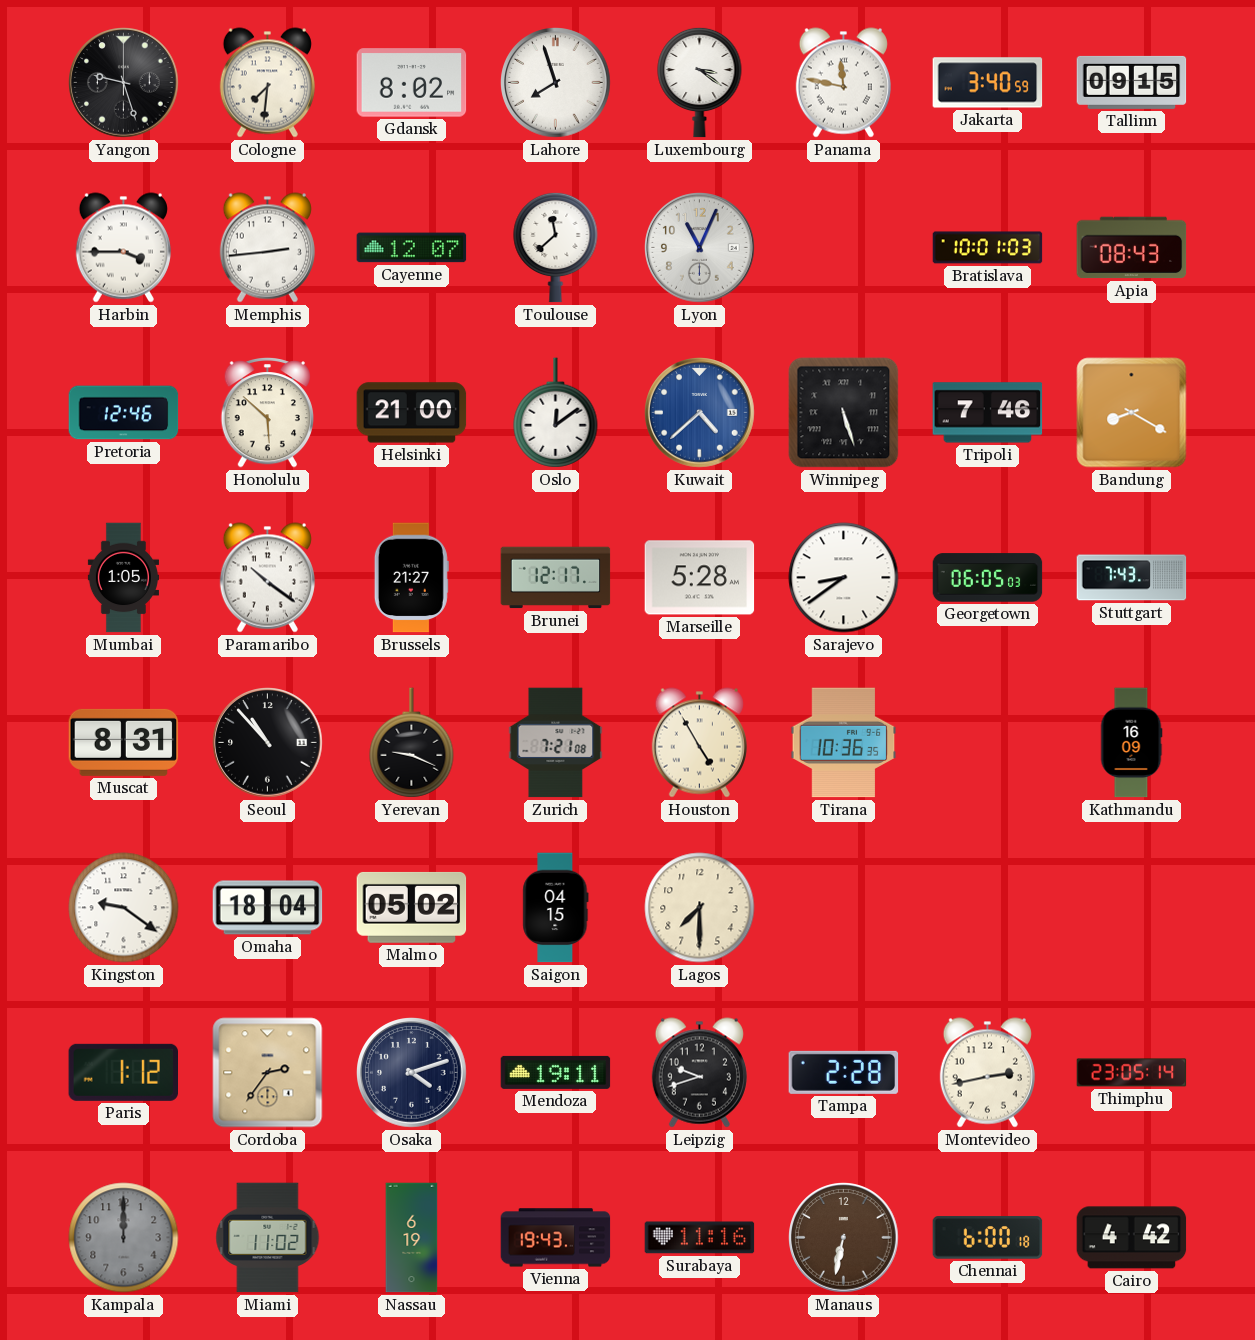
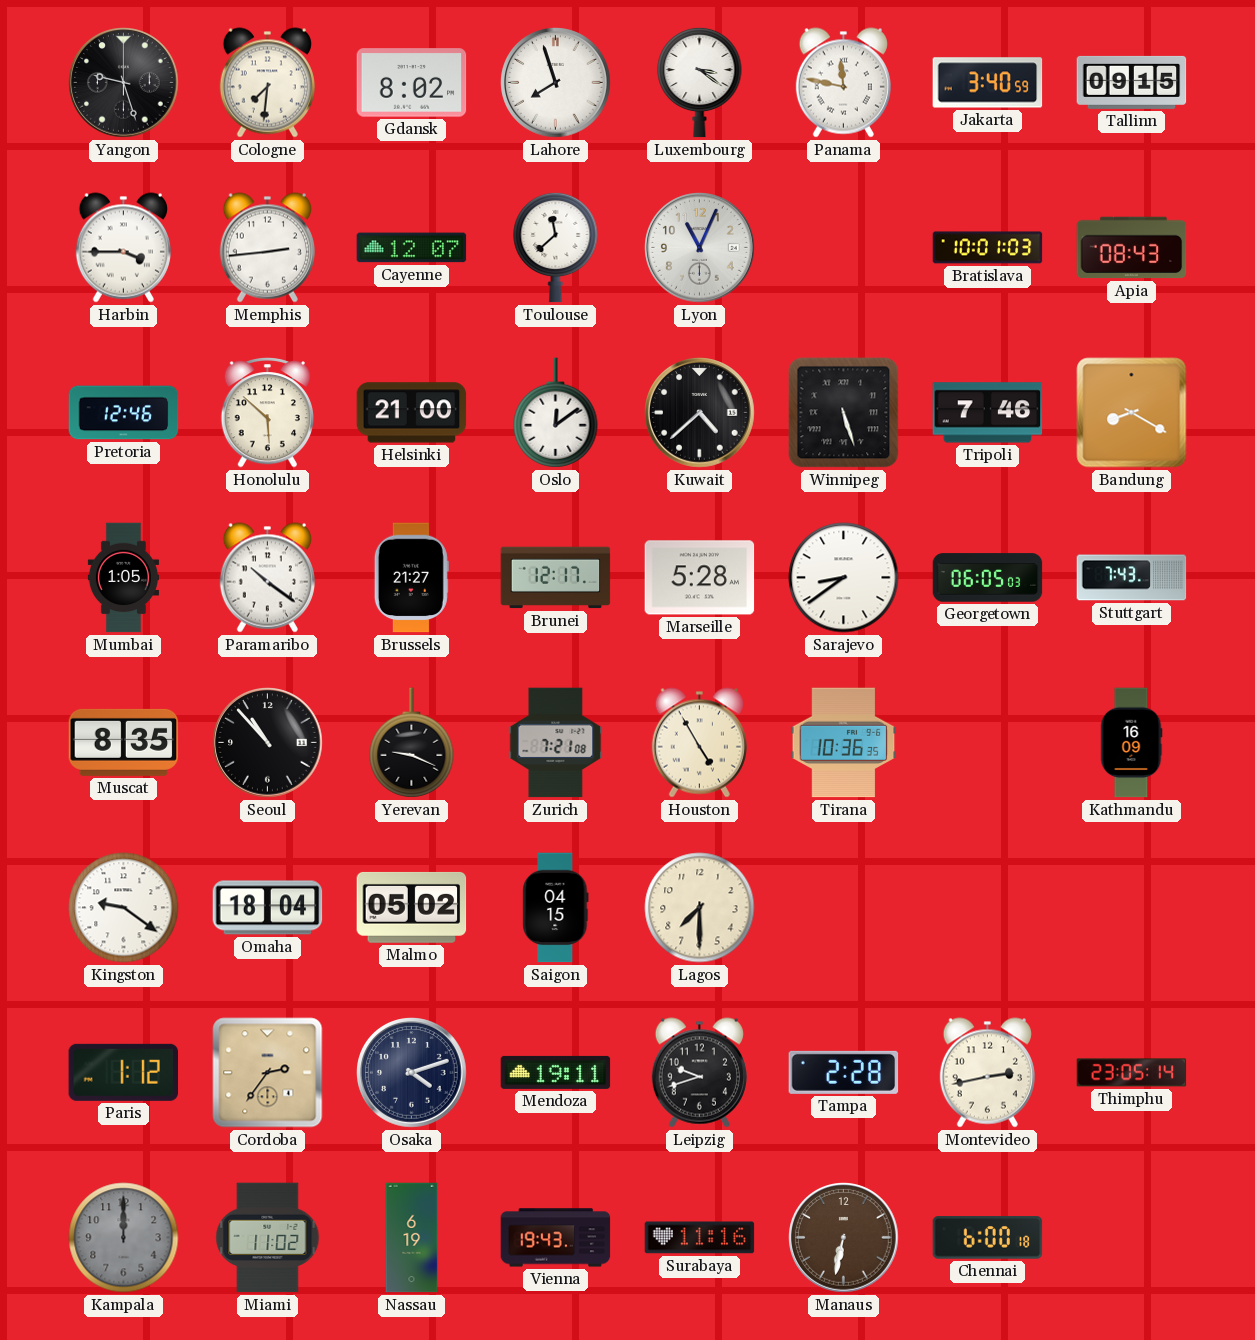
Kuwait dial: blue -> black
Muscat: 8:31 -> 8:35
Cairo: 4:42 -> none
